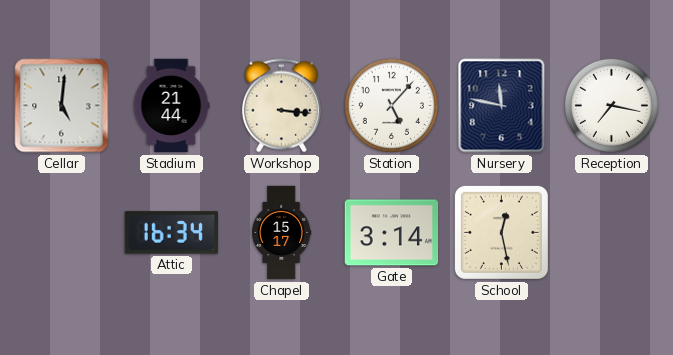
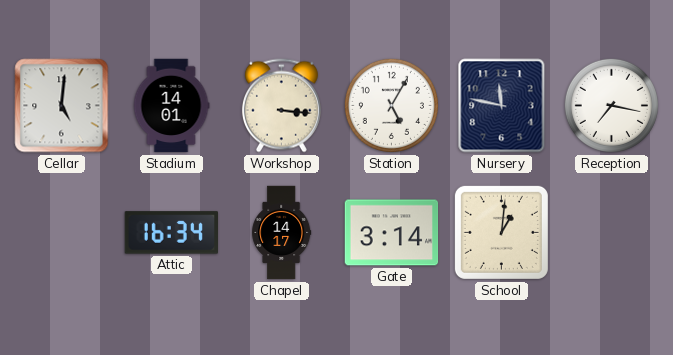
Stadium: 21:44 -> 14:01
Station: 5:07 -> 5:05
Chapel: 15:17 -> 14:17
School: 12:28 -> 1:01
